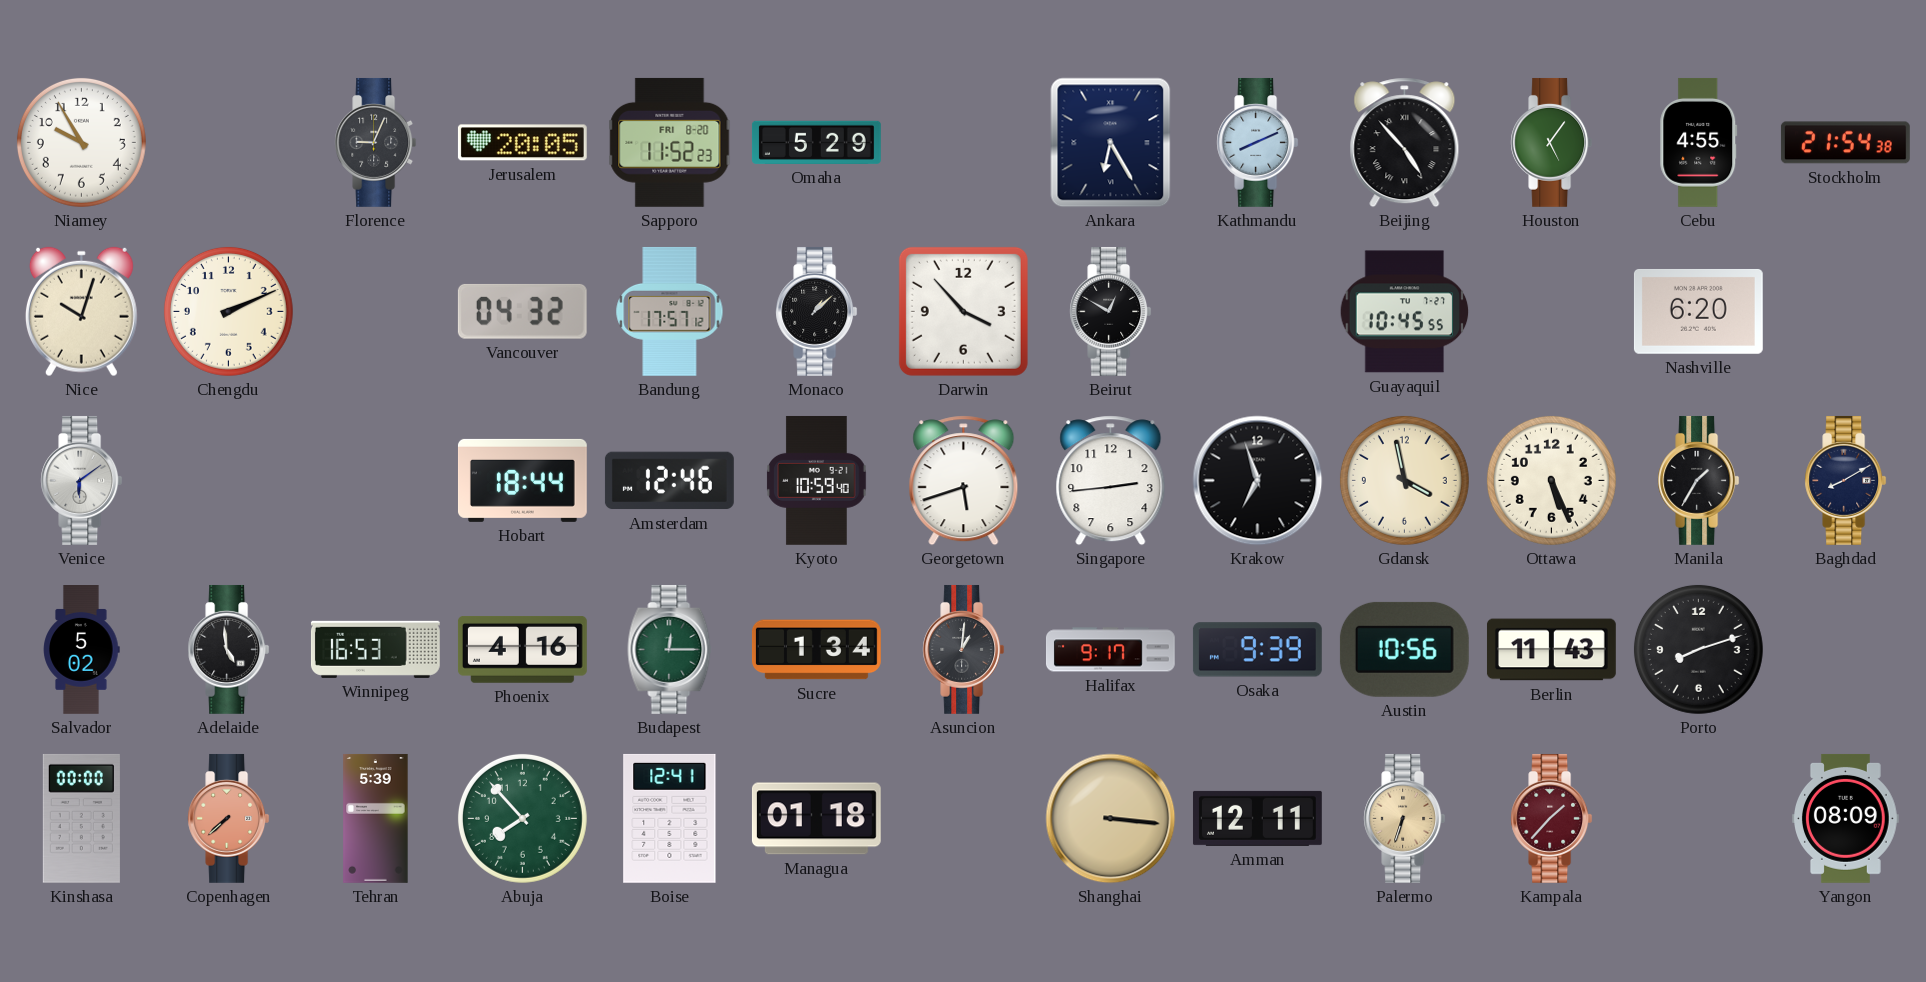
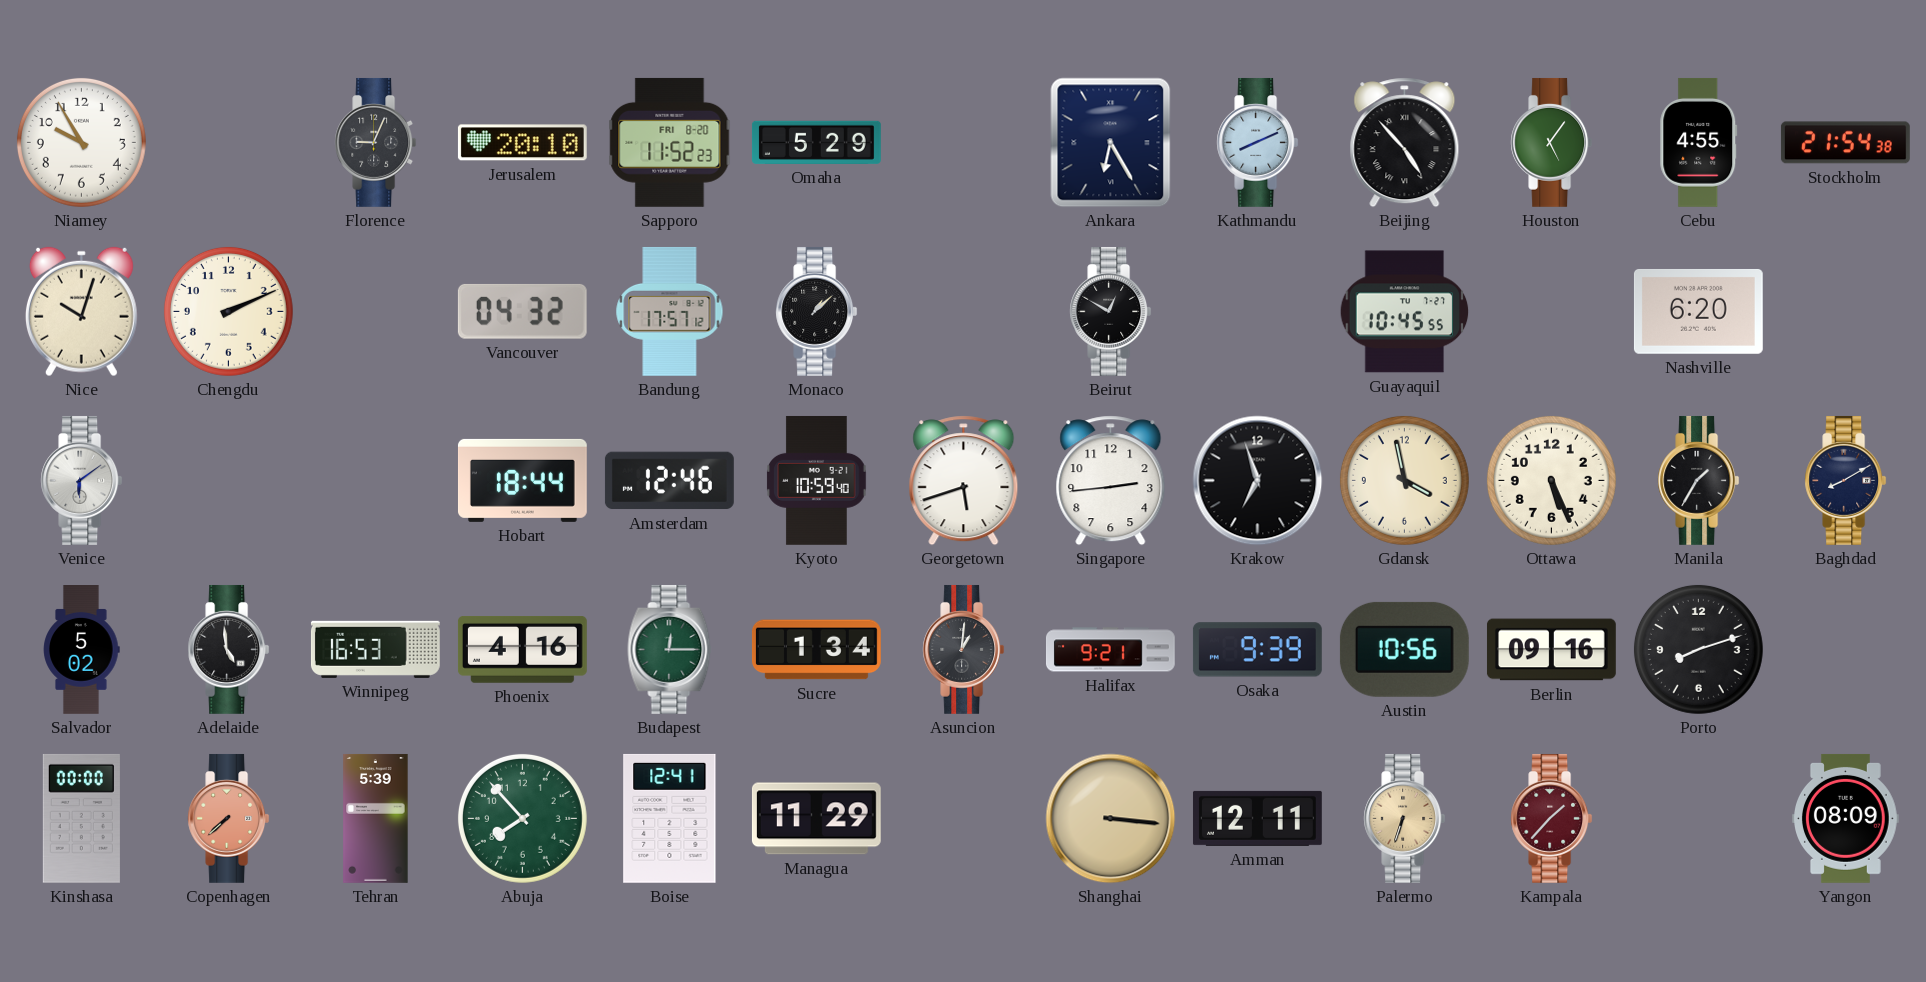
Jerusalem: 20:05 -> 20:10
Darwin: 3:53 -> none
Halifax: 9:17 -> 9:21
Berlin: 11:43 -> 09:16
Managua: 01:18 -> 11:29
